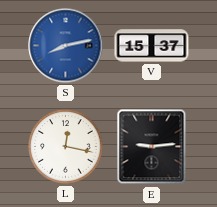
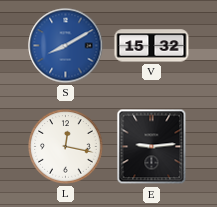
S: 8:13 -> 8:10
V: 15:37 -> 15:32
